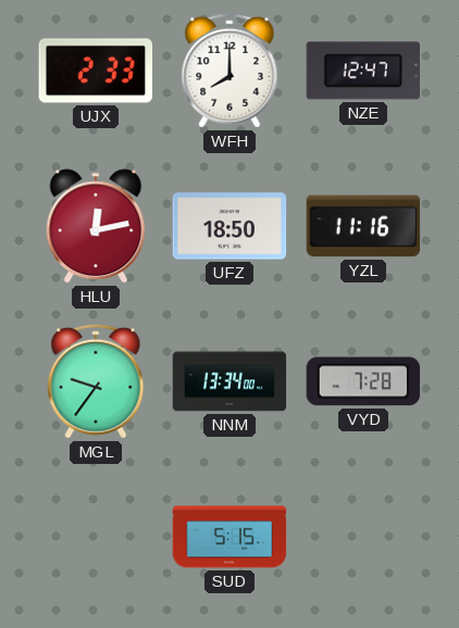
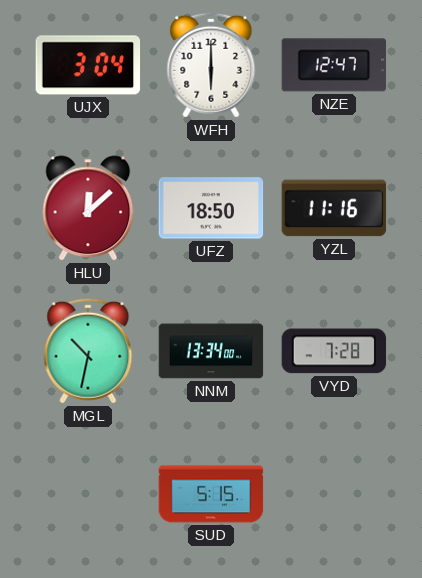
UJX: 2:33 -> 3:04
WFH: 8:00 -> 6:00
HLU: 12:13 -> 12:08
MGL: 9:36 -> 10:32
